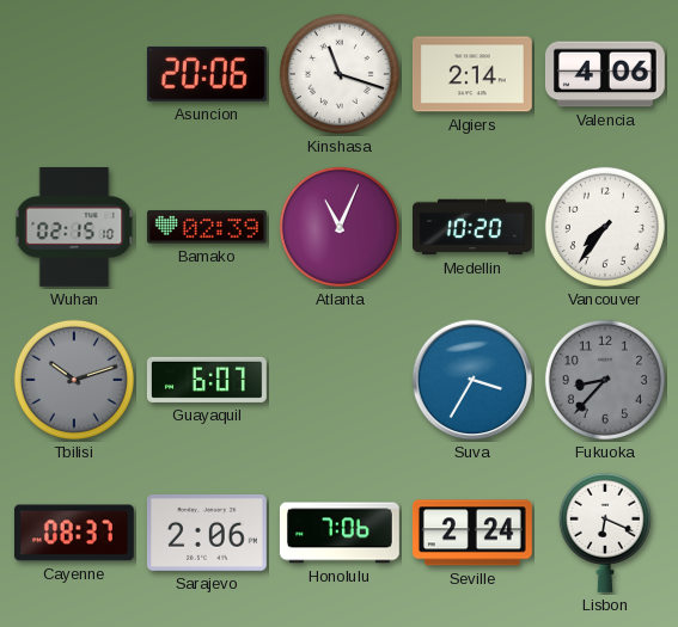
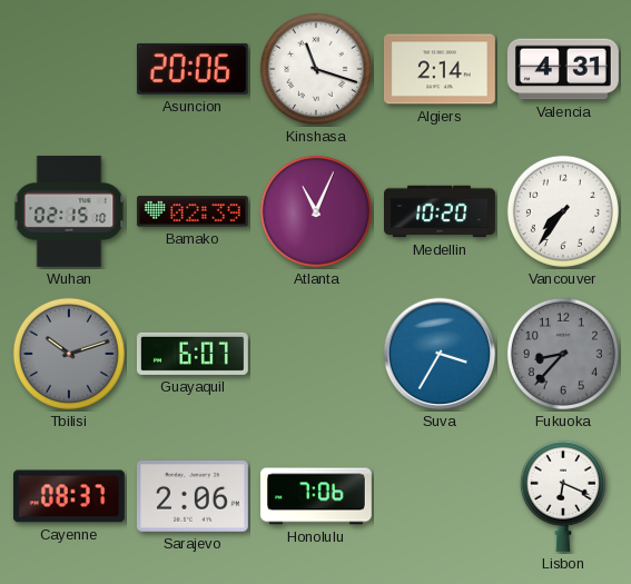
Valencia: 4:06 -> 4:31
Seville: 2:24 -> none
